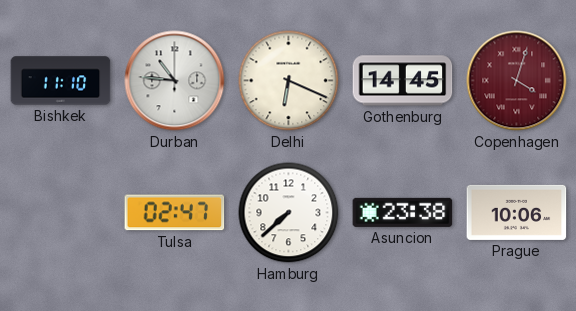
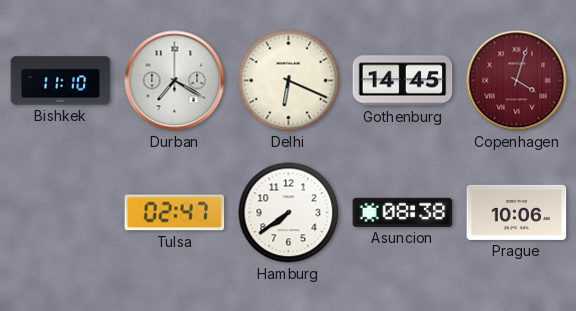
Durban: 10:46 -> 7:20
Hamburg: 7:38 -> 7:39
Asuncion: 23:38 -> 08:38
